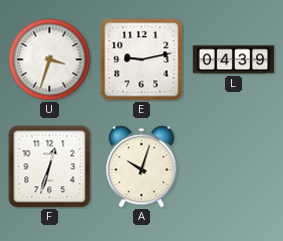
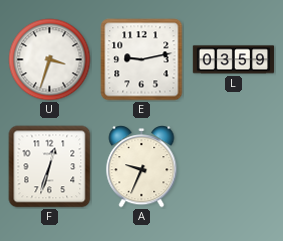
L: 04:39 -> 03:59
A: 10:03 -> 9:34
